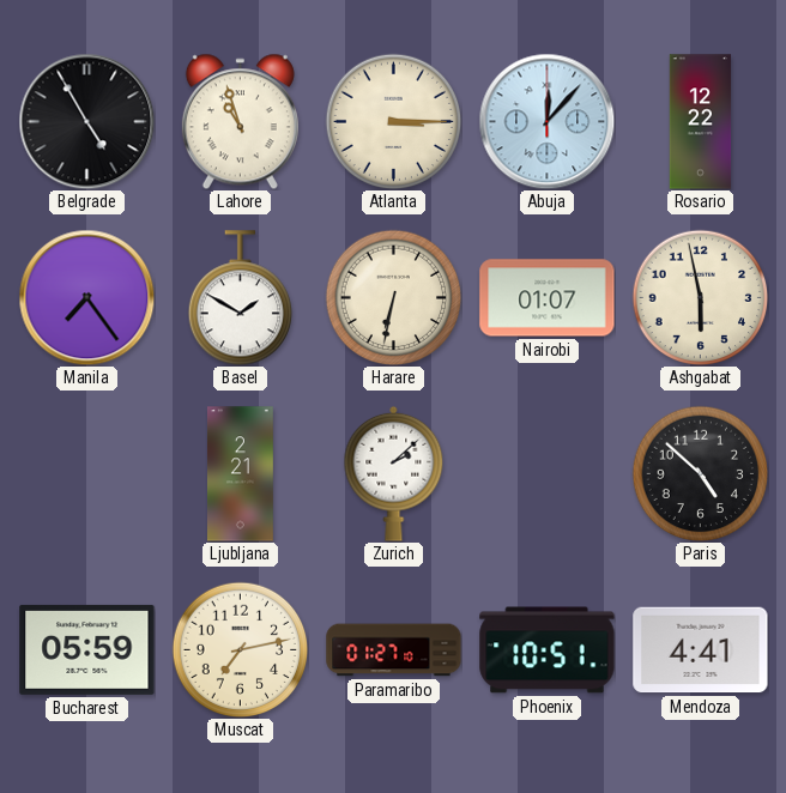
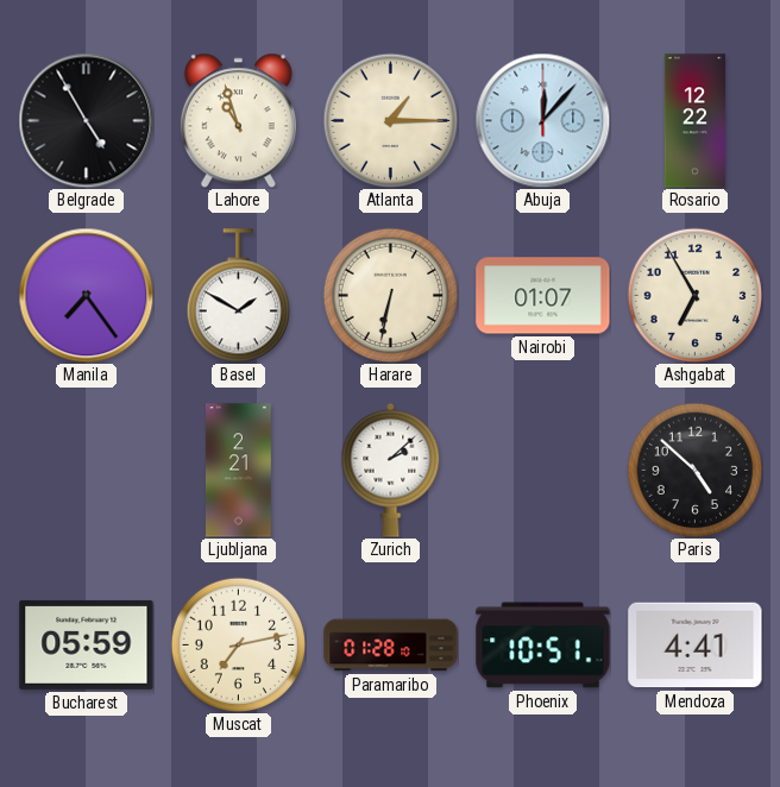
Atlanta: 3:15 -> 1:15
Ashgabat: 5:58 -> 6:55
Paramaribo: 01:27 -> 01:28
